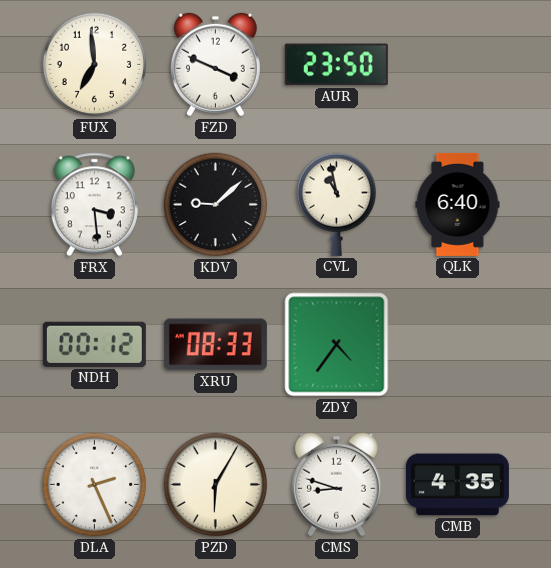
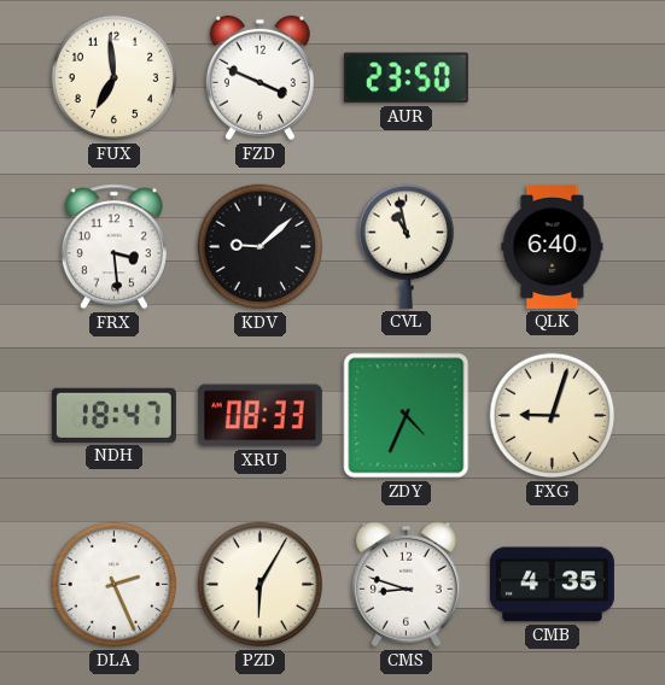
NDH: 00:12 -> 18:47
ZDY: 4:36 -> 4:34
FXG: none -> 9:03
